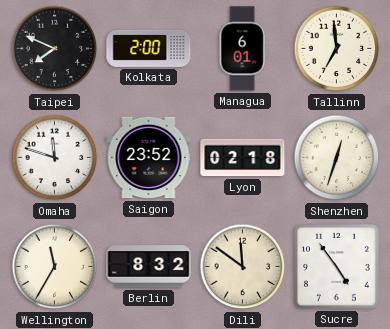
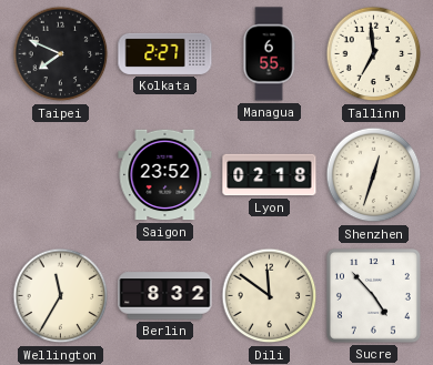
Kolkata: 2:00 -> 2:27
Managua: 6:01 -> 6:55
Omaha: 11:48 -> none
Sucre: 4:54 -> 4:53
